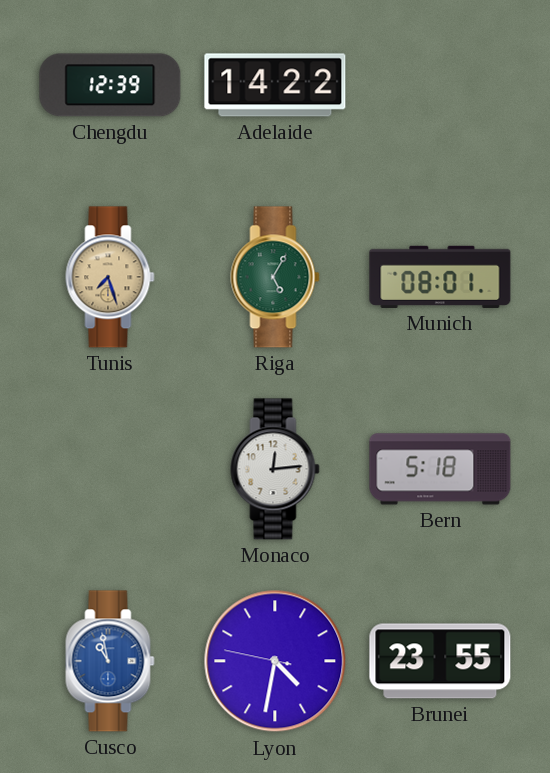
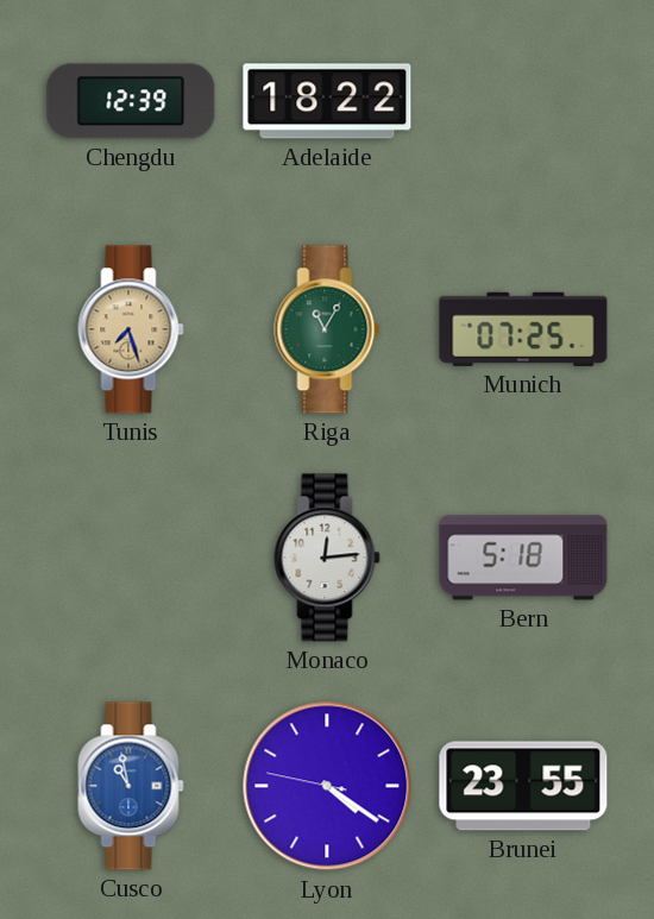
Adelaide: 14:22 -> 18:22
Riga: 5:05 -> 11:05
Munich: 08:01 -> 07:25
Lyon: 4:31 -> 4:20
